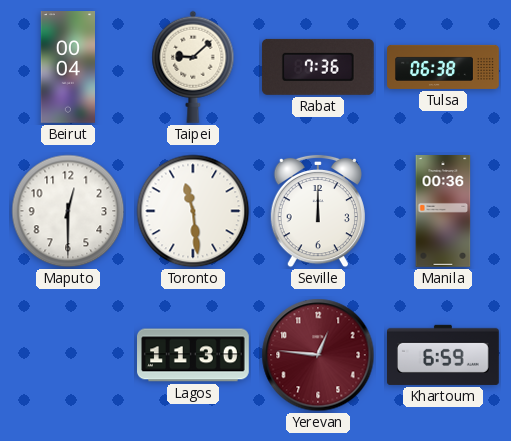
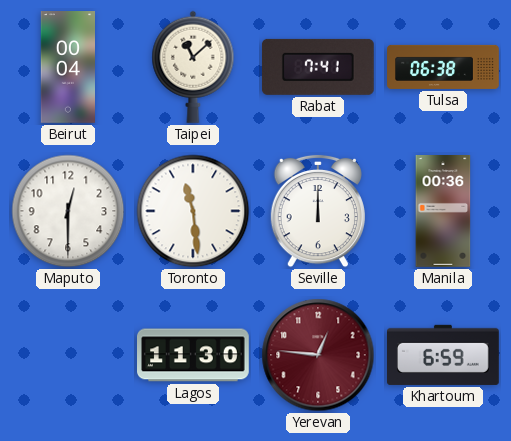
Taipei: 9:08 -> 11:08
Rabat: 7:36 -> 7:41
